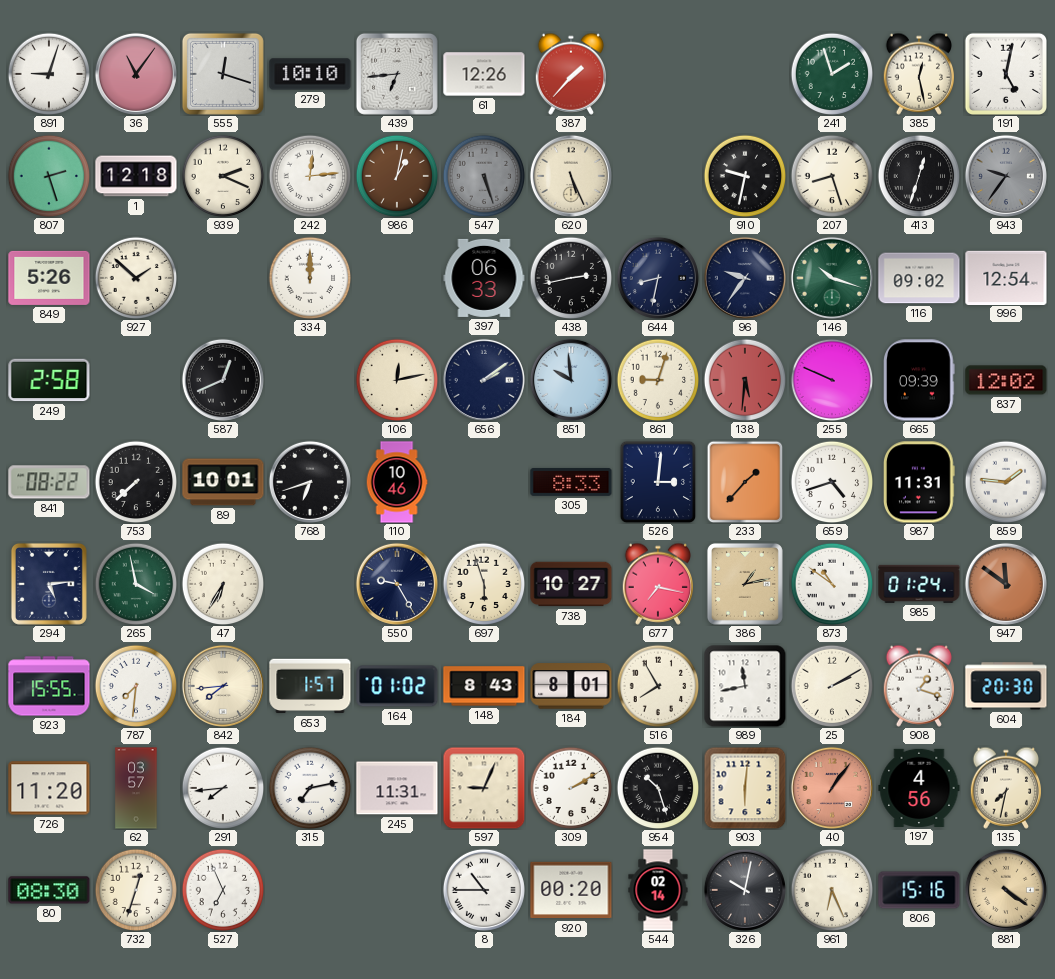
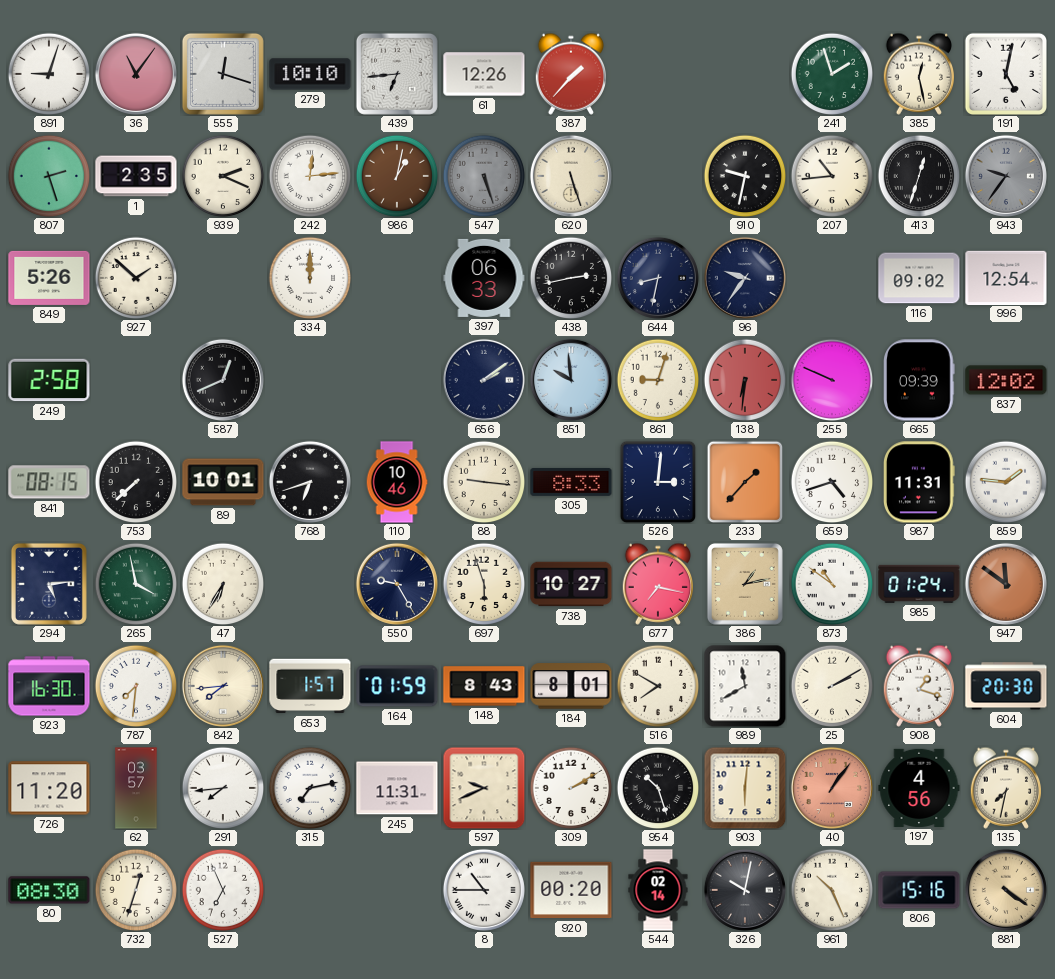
1: 12:18 -> 2:35
620: 5:26 -> 5:27
207: 8:27 -> 10:44
146: 10:18 -> none
106: 12:13 -> none
138: 5:31 -> 6:31
841: 08:22 -> 08:15
88: none -> 9:16
923: 15:55 -> 16:30
164: 01:02 -> 01:59
516: 7:55 -> 7:50
989: 11:43 -> 11:40
597: 9:04 -> 9:41
961: 6:26 -> 10:26
